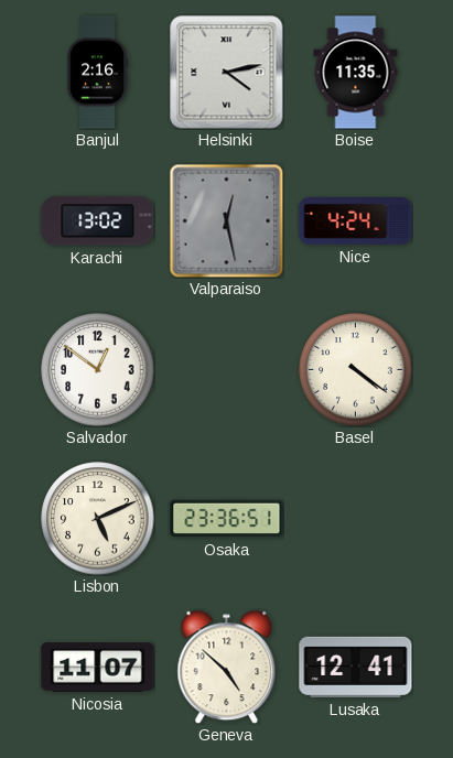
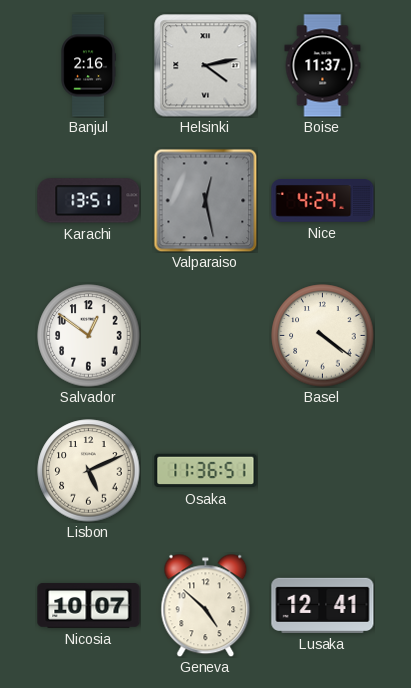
Boise: 11:35 -> 11:37
Karachi: 13:02 -> 13:51
Osaka: 23:36 -> 11:36
Nicosia: 11:07 -> 10:07
